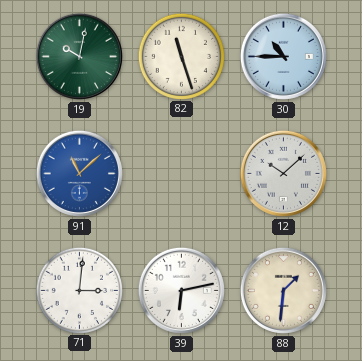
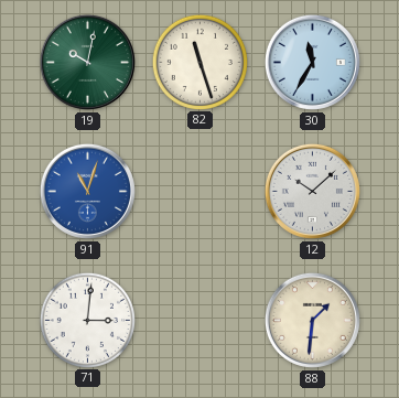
30: 10:45 -> 11:35
91: 11:08 -> 11:03
39: 6:13 -> none
